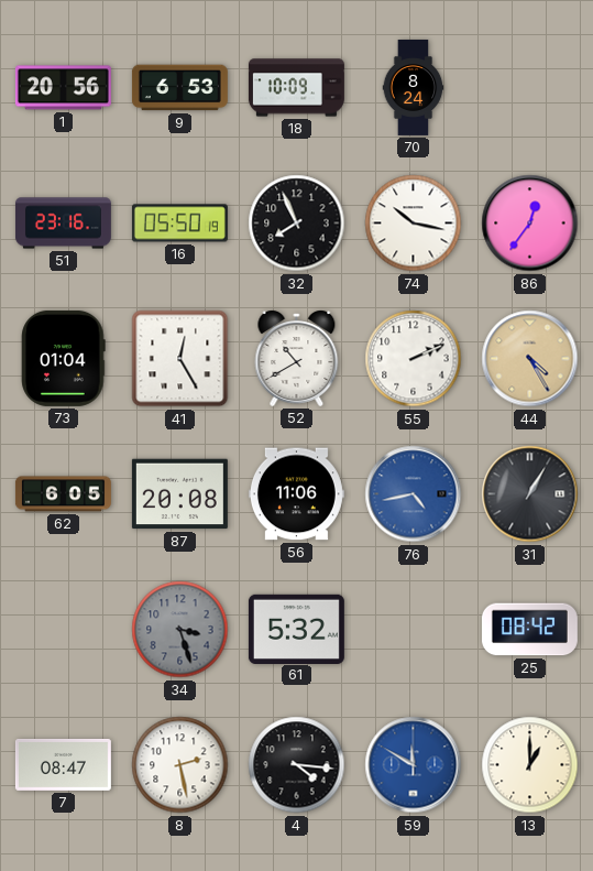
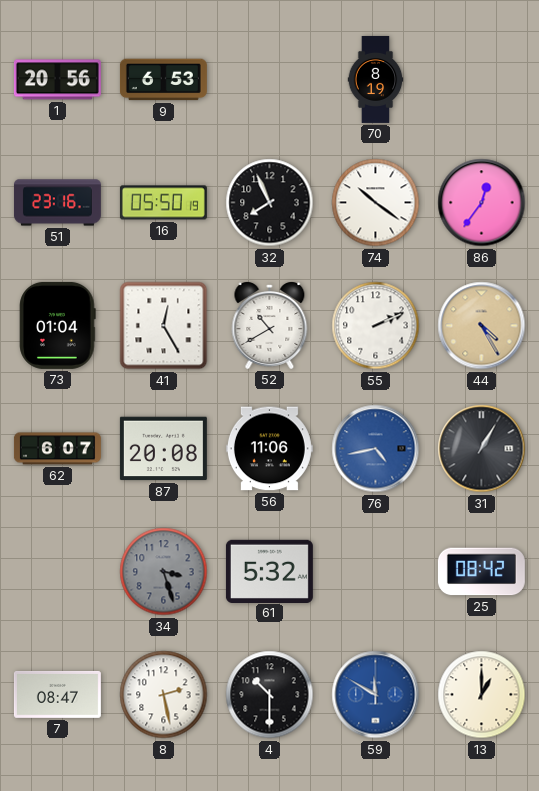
18: 10:09 -> none
70: 8:24 -> 8:19
74: 10:17 -> 10:21
62: 6:05 -> 6:07
4: 4:16 -> 10:30
